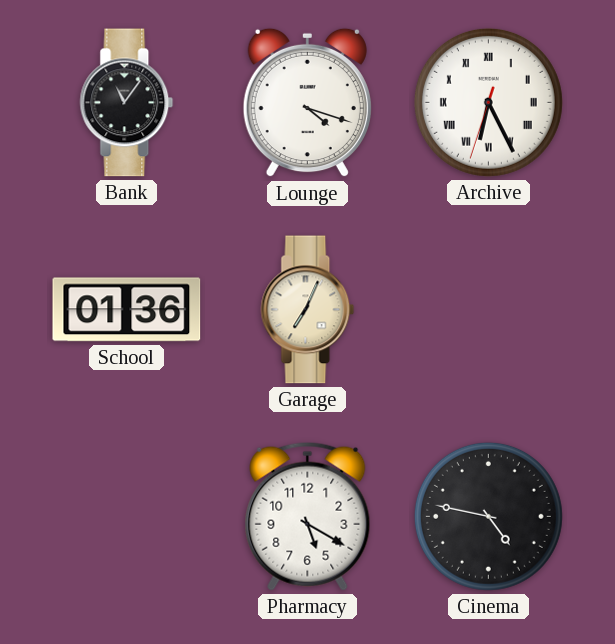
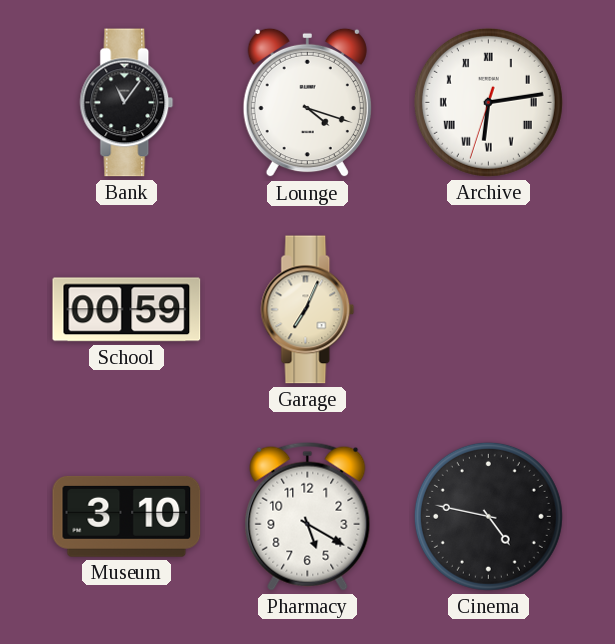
Archive: 6:25 -> 6:13
School: 01:36 -> 00:59
Museum: none -> 3:10
